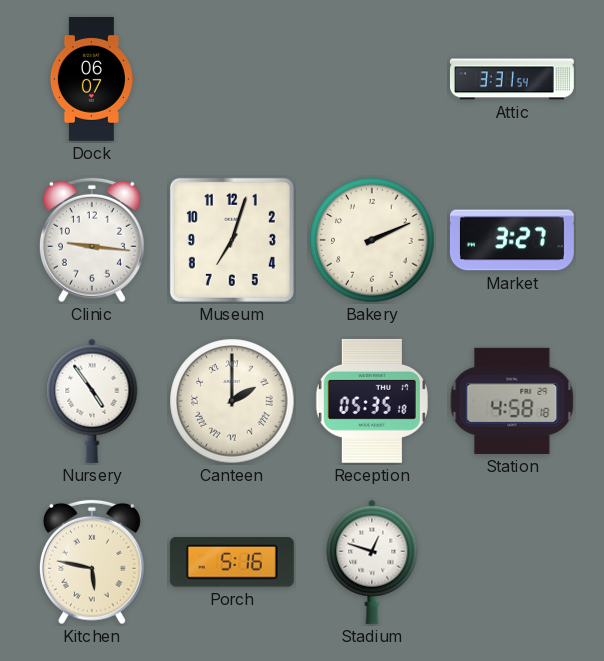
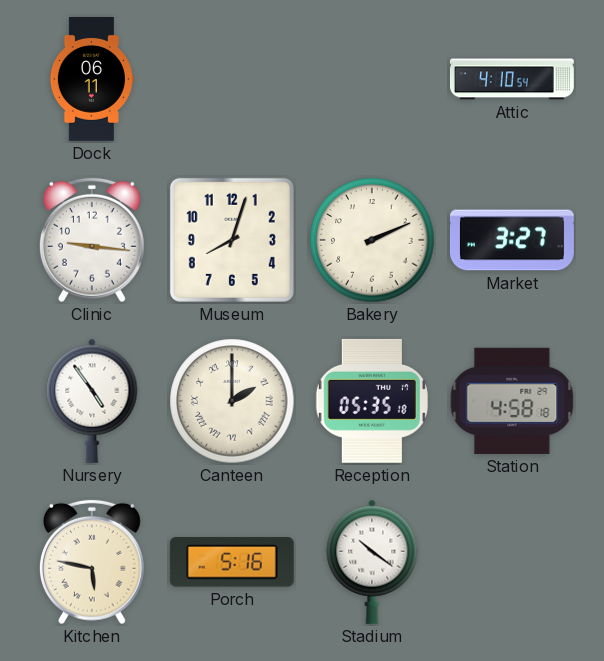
Dock: 06:07 -> 06:11
Attic: 3:31 -> 4:10
Museum: 7:03 -> 8:03
Stadium: 12:48 -> 10:21
